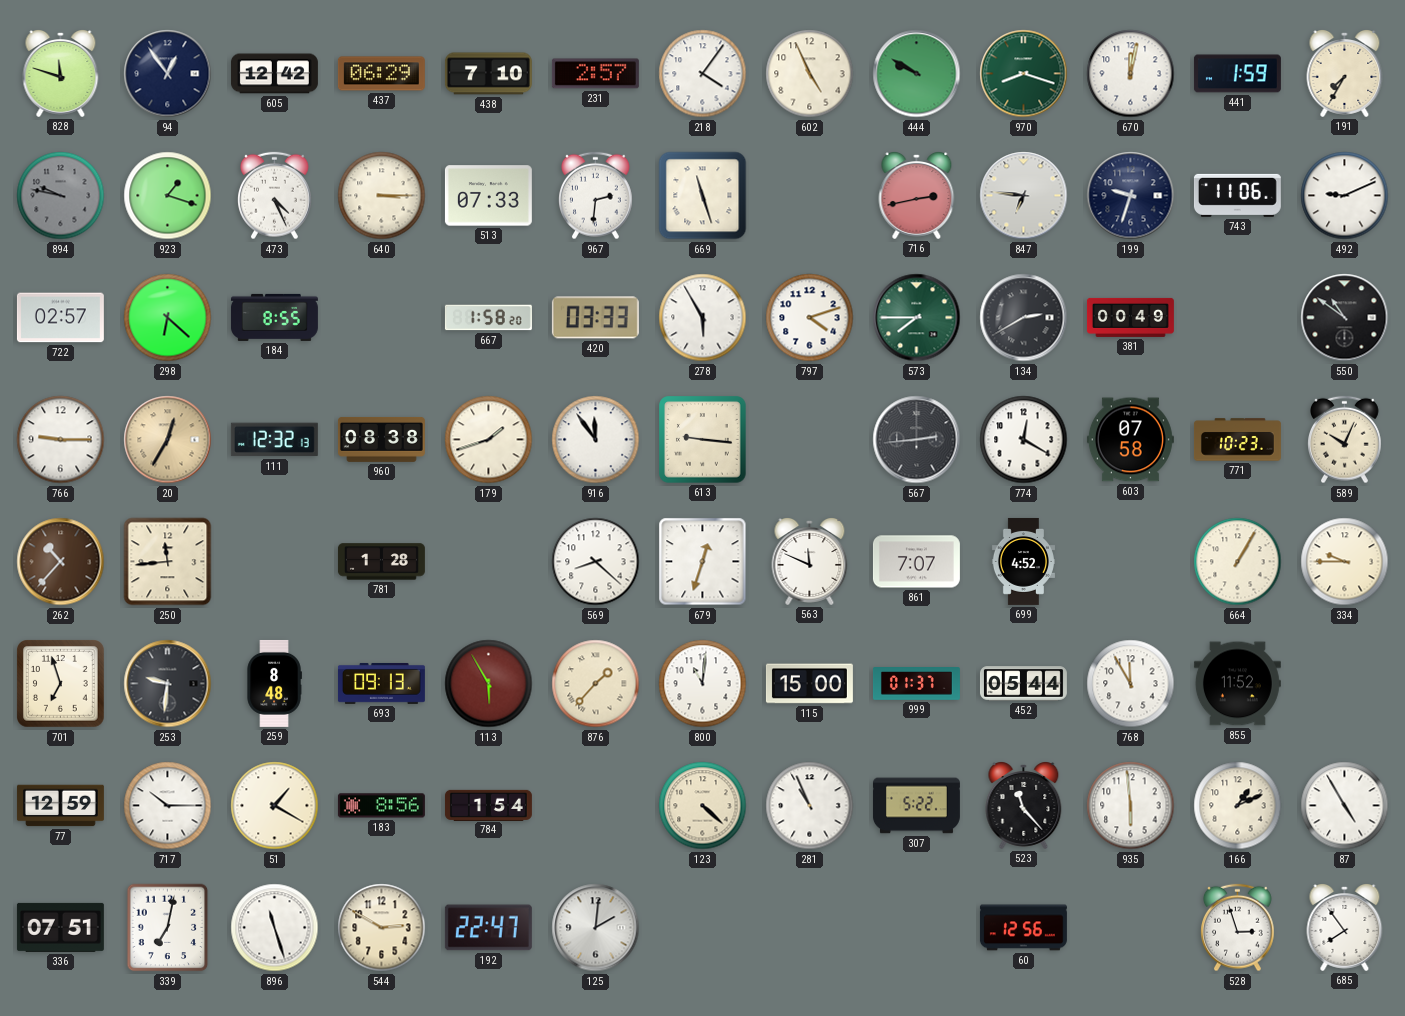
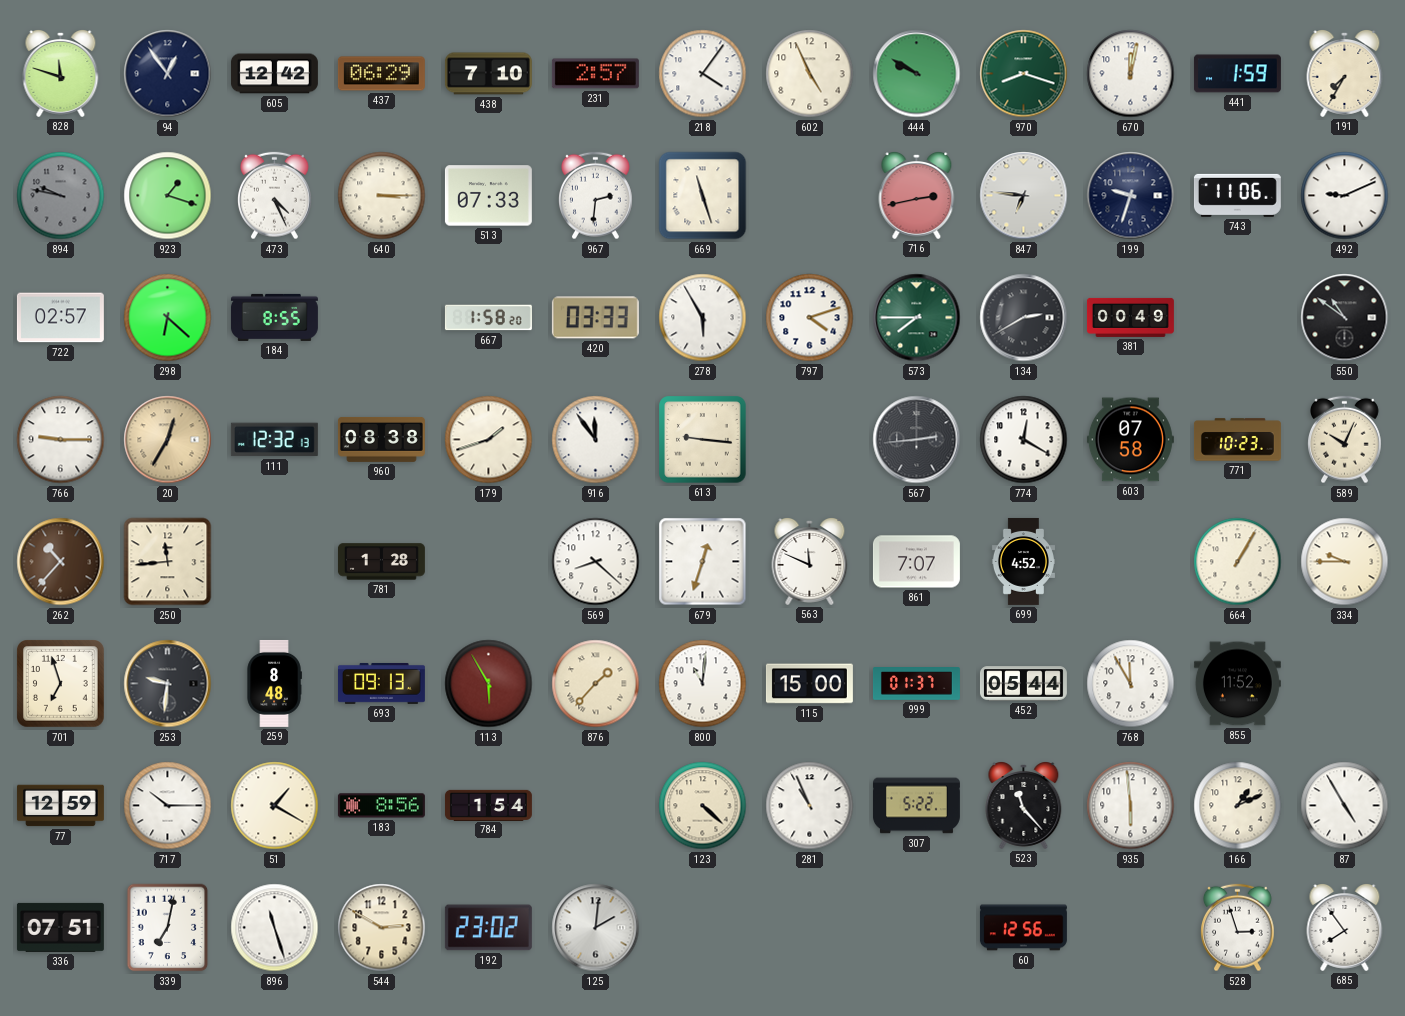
192: 22:47 -> 23:02
